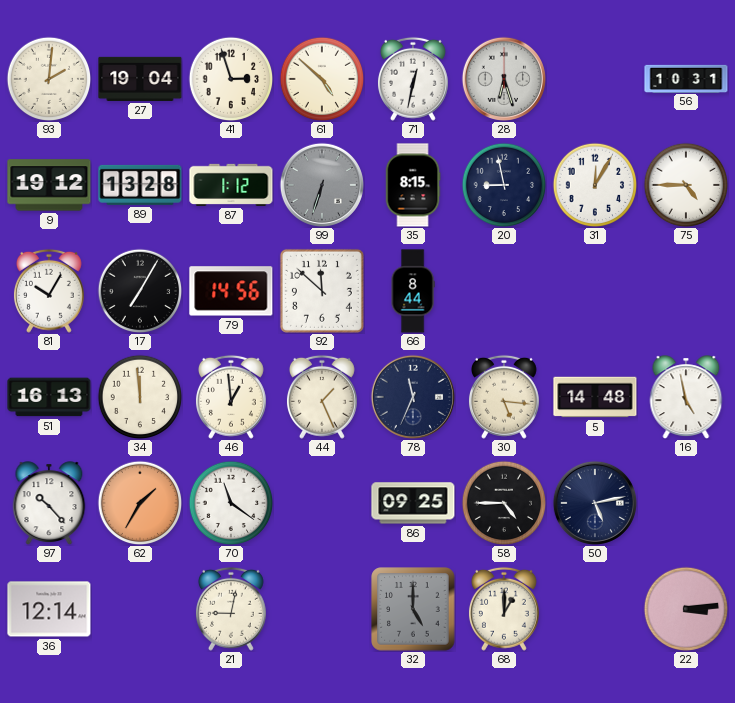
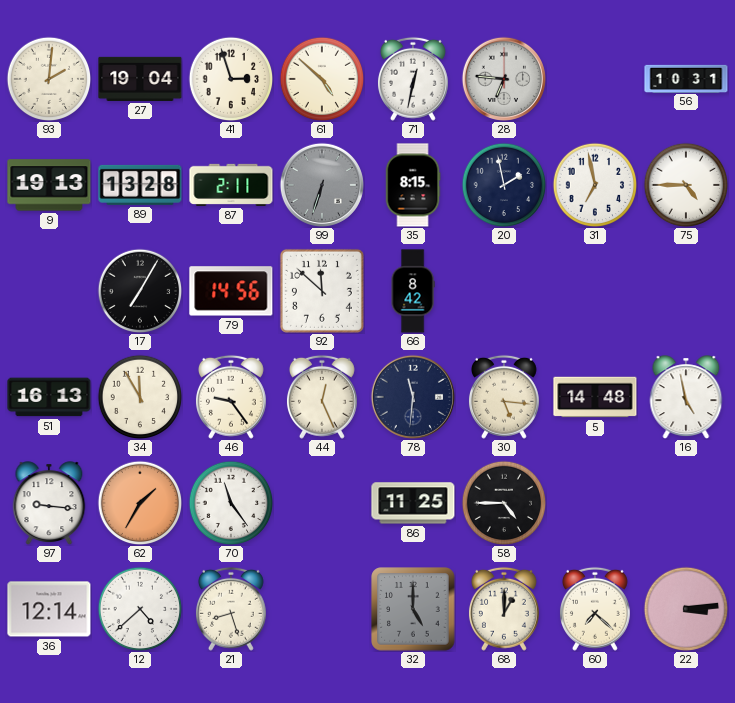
28: 6:27 -> 6:46
9: 19:12 -> 19:13
87: 1:12 -> 2:11
20: 8:58 -> 1:58
31: 12:05 -> 6:58
81: 10:05 -> none
66: 8:44 -> 8:42
34: 11:59 -> 11:55
46: 12:59 -> 9:24
44: 1:26 -> 12:26
78: 11:34 -> 11:31
97: 10:23 -> 9:16
70: 11:21 -> 11:24
86: 09:25 -> 11:25
50: 5:13 -> none
12: none -> 4:38
21: 9:02 -> 8:27
60: none -> 7:22
